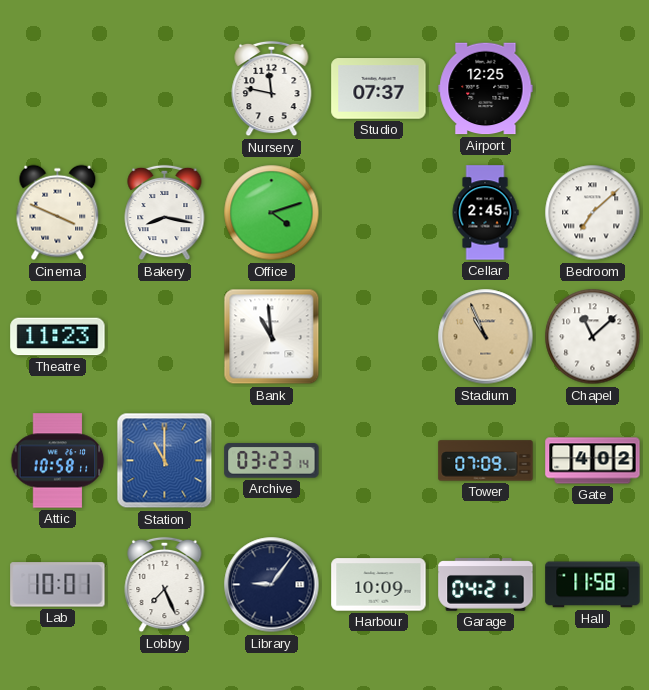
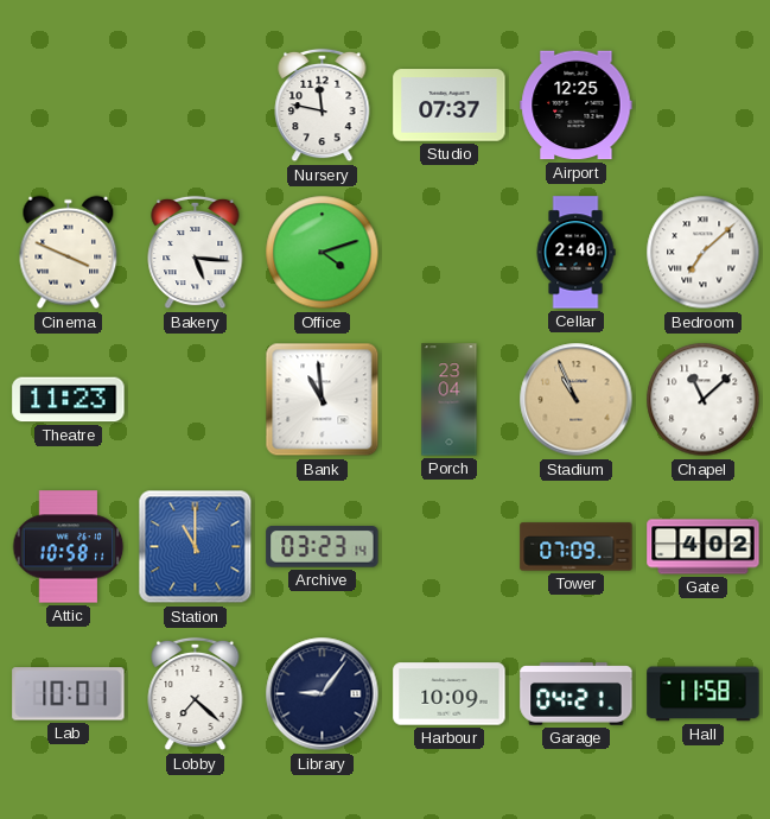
Bakery: 8:17 -> 5:16
Cellar: 2:45 -> 2:40
Porch: none -> 23:04
Lobby: 7:26 -> 7:22
